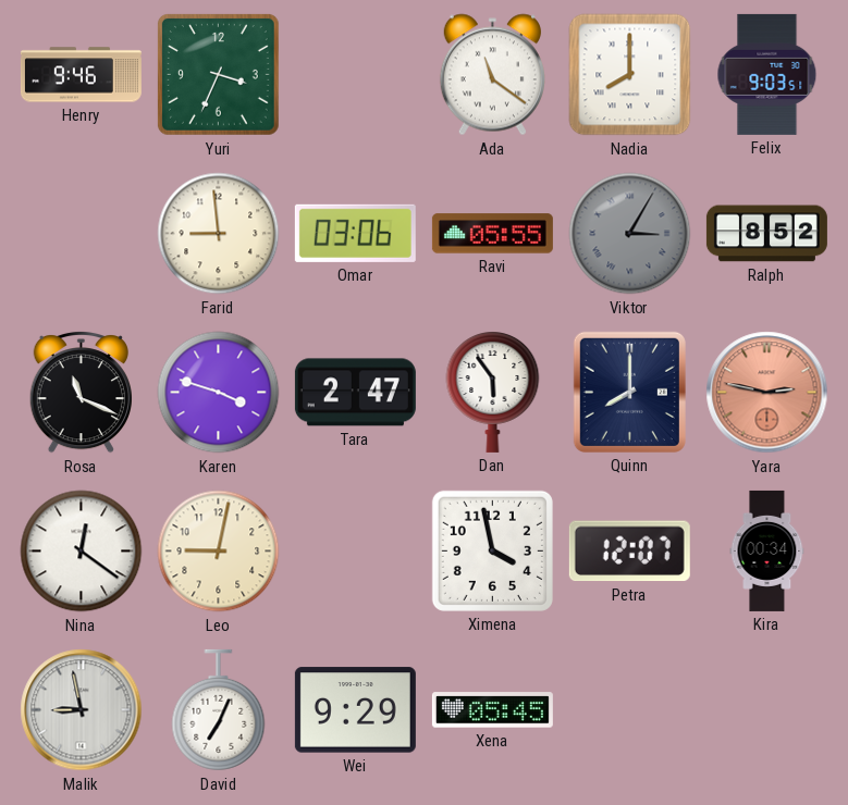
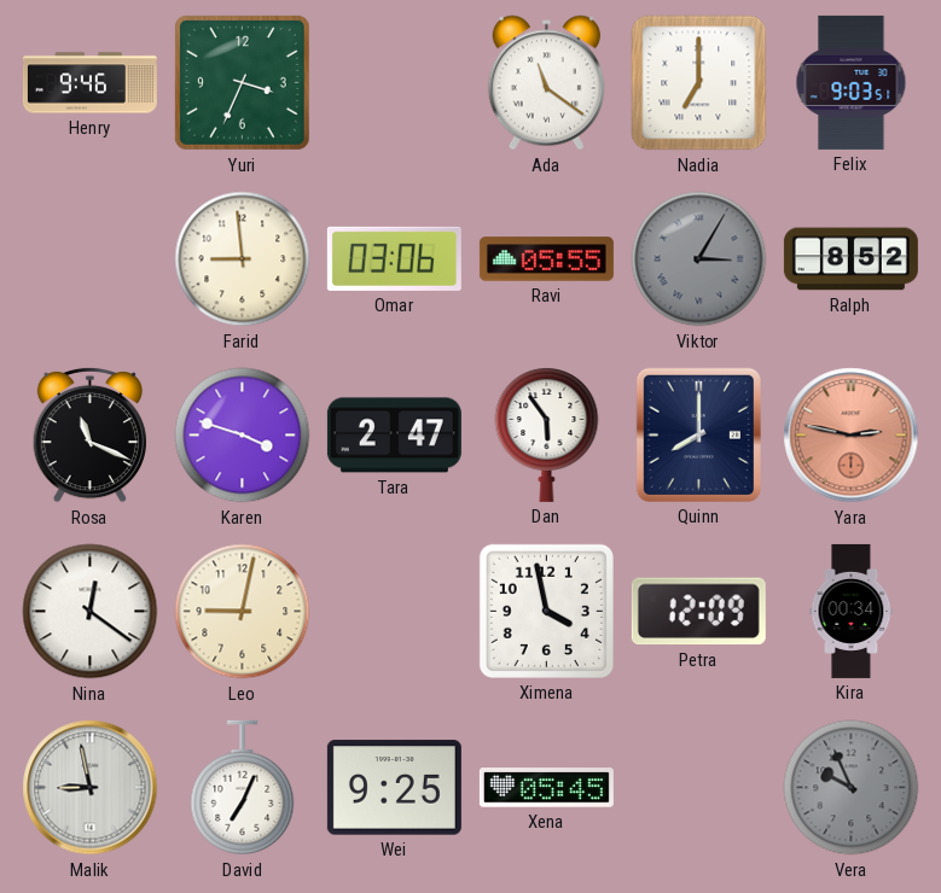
Nadia: 8:00 -> 7:00
Petra: 12:07 -> 12:09
Wei: 9:29 -> 9:25
Vera: none -> 9:56
